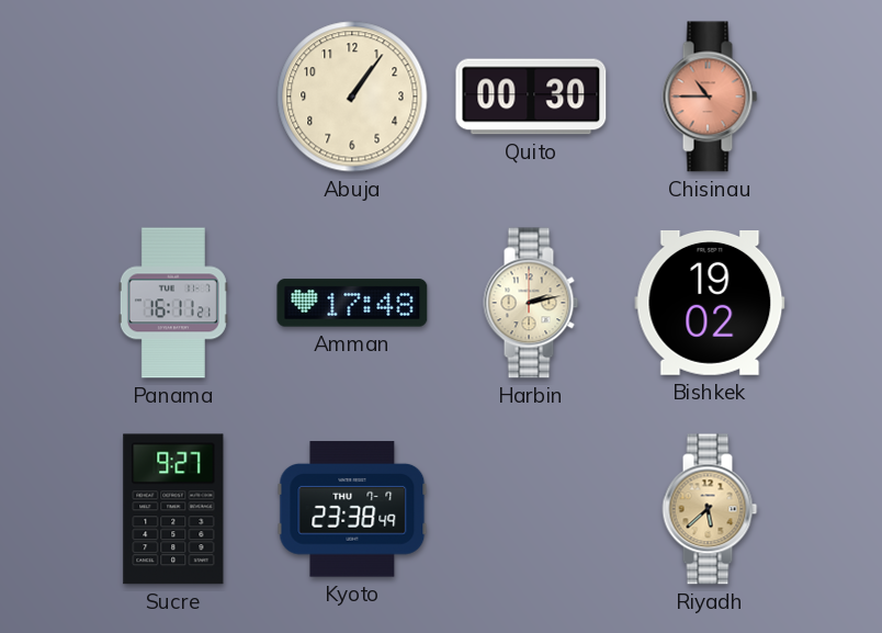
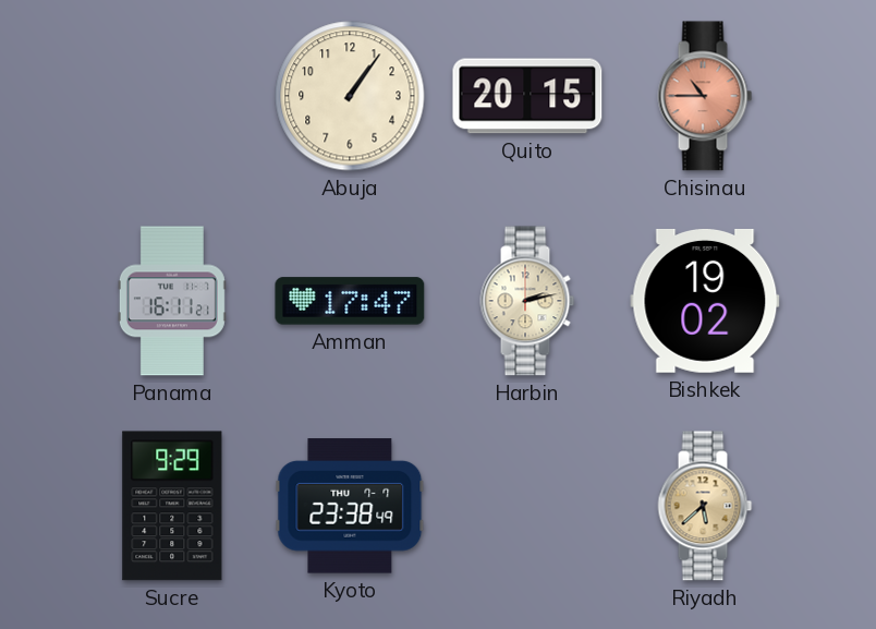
Quito: 00:30 -> 20:15
Amman: 17:48 -> 17:47
Sucre: 9:27 -> 9:29
